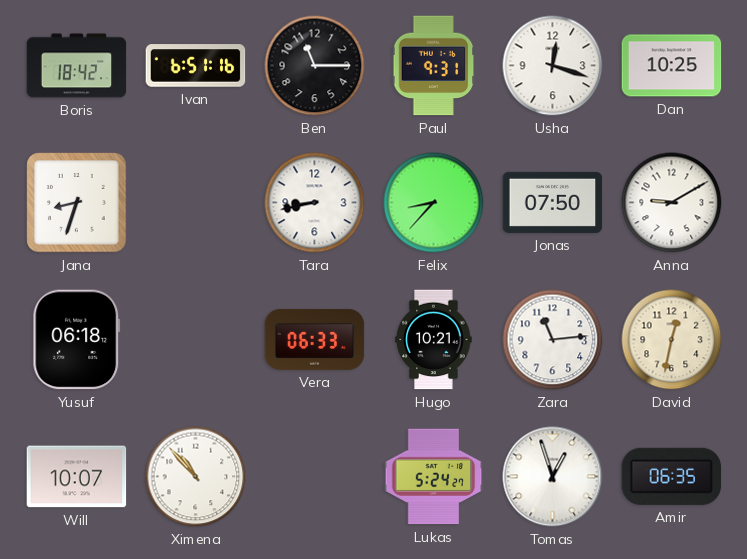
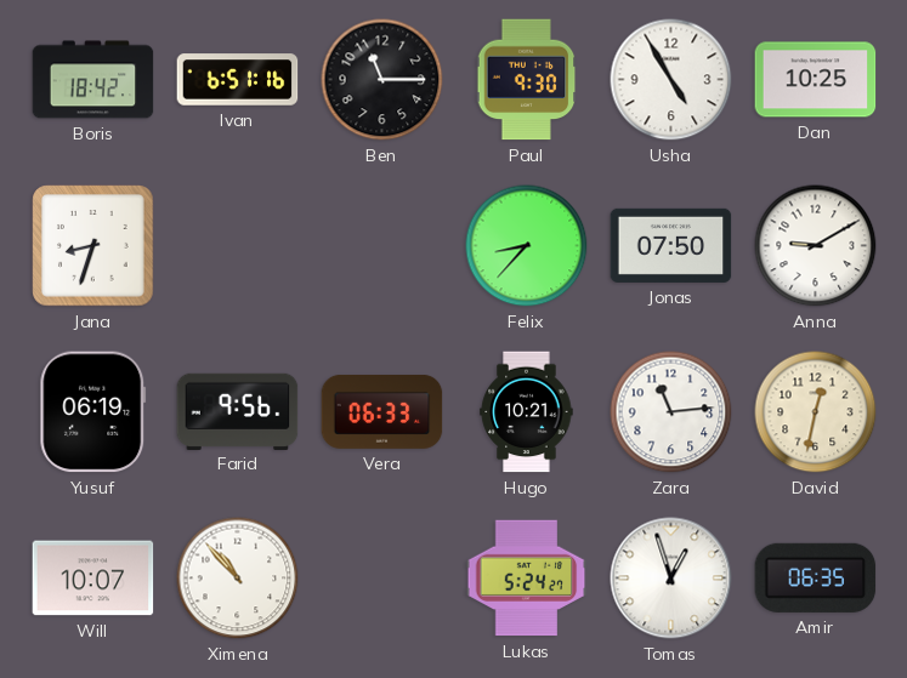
Paul: 9:31 -> 9:30
Usha: 12:18 -> 4:55
Tara: 8:43 -> none
Yusuf: 06:18 -> 06:19
Farid: none -> 9:56
